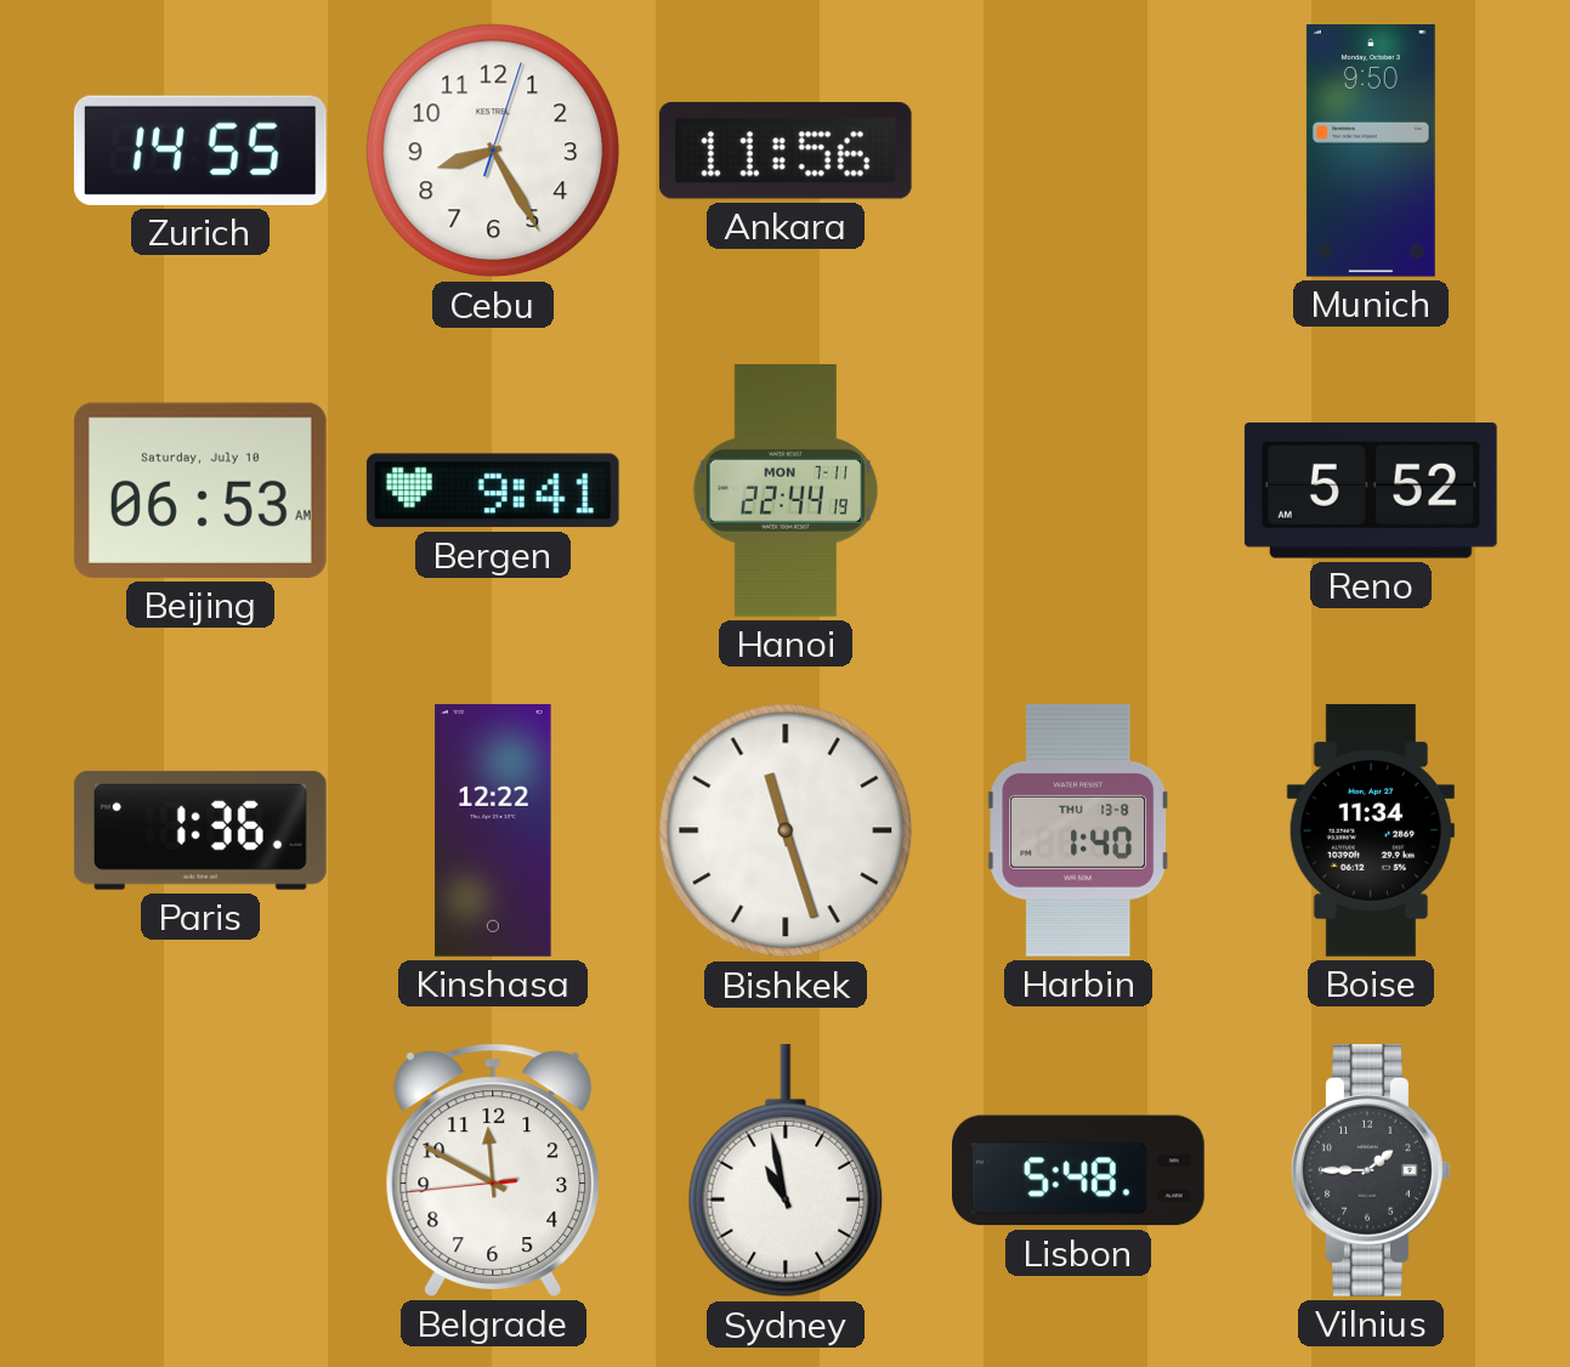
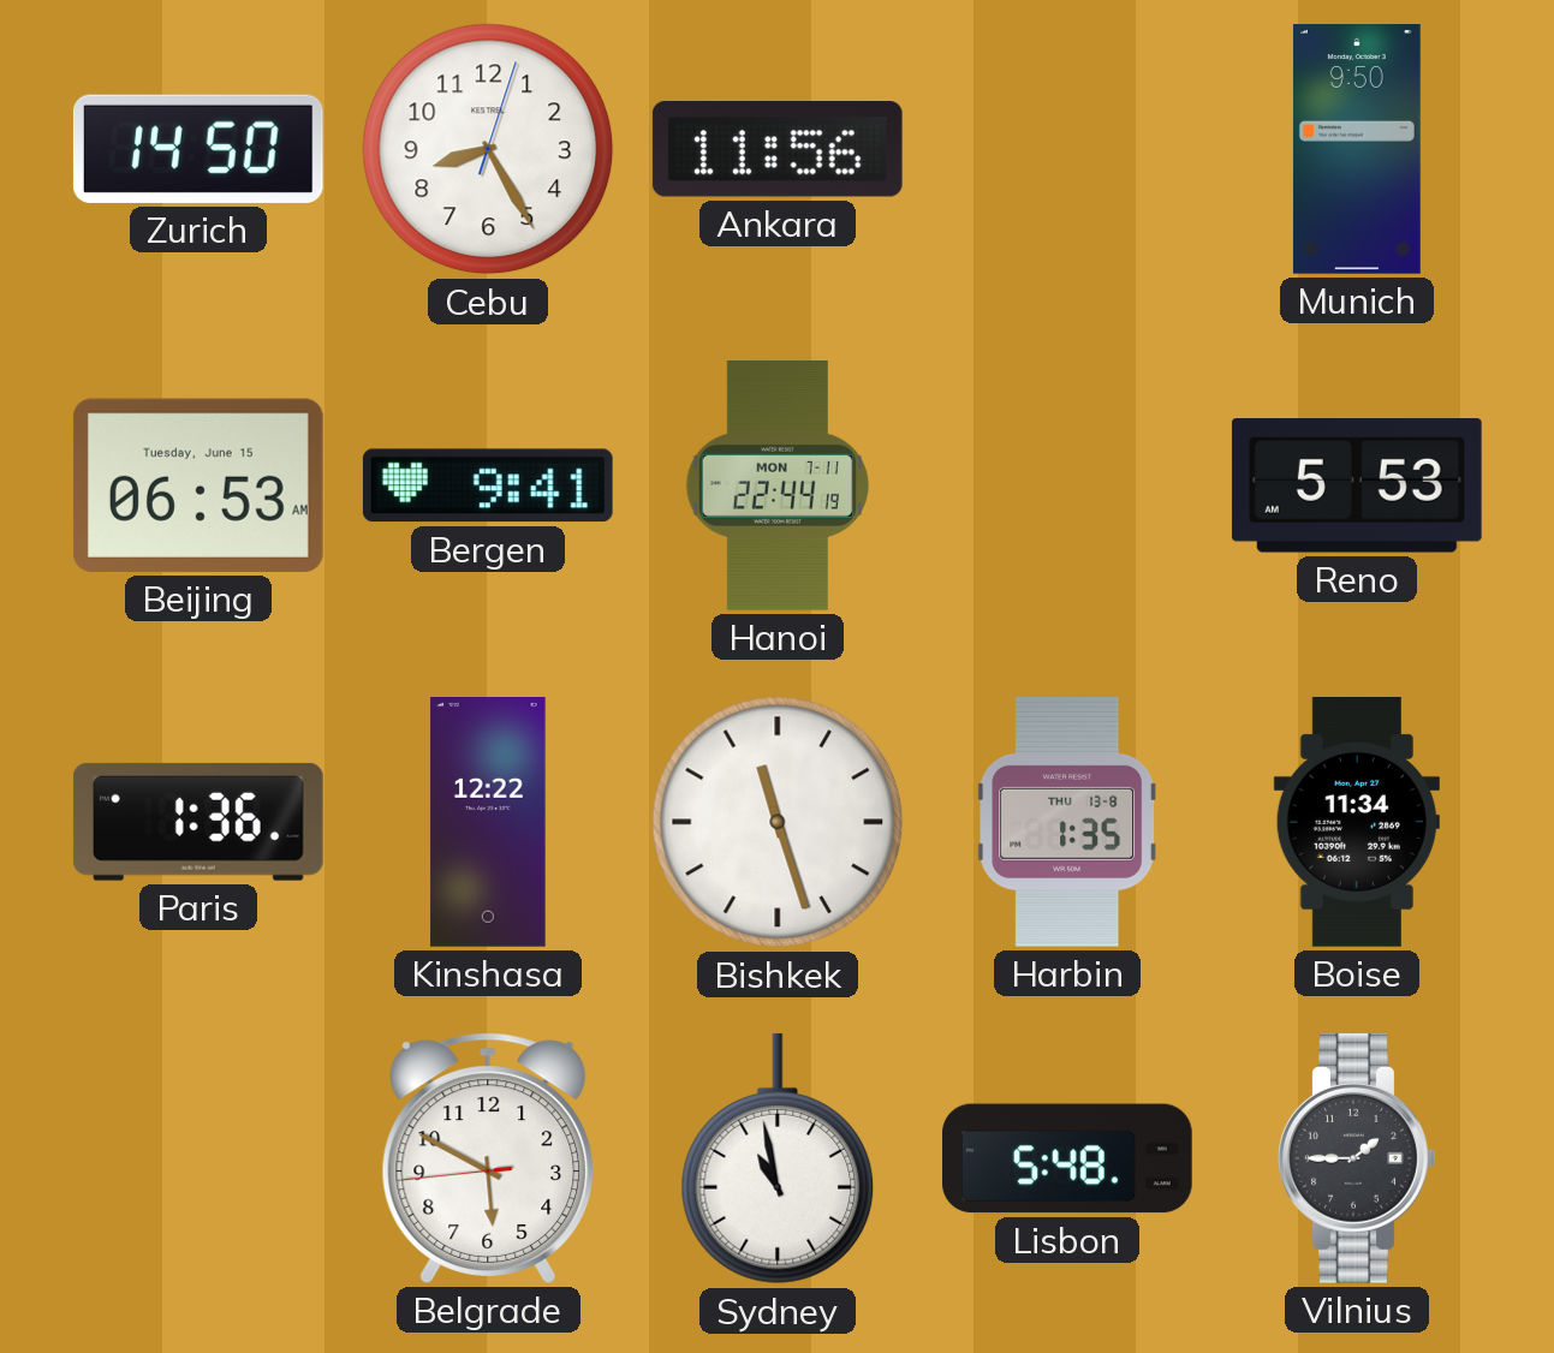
Zurich: 14:55 -> 14:50
Beijing date: Saturday, July 10 -> Tuesday, June 15
Reno: 5:52 -> 5:53
Harbin: 1:40 -> 1:35
Belgrade: 11:49 -> 5:49
